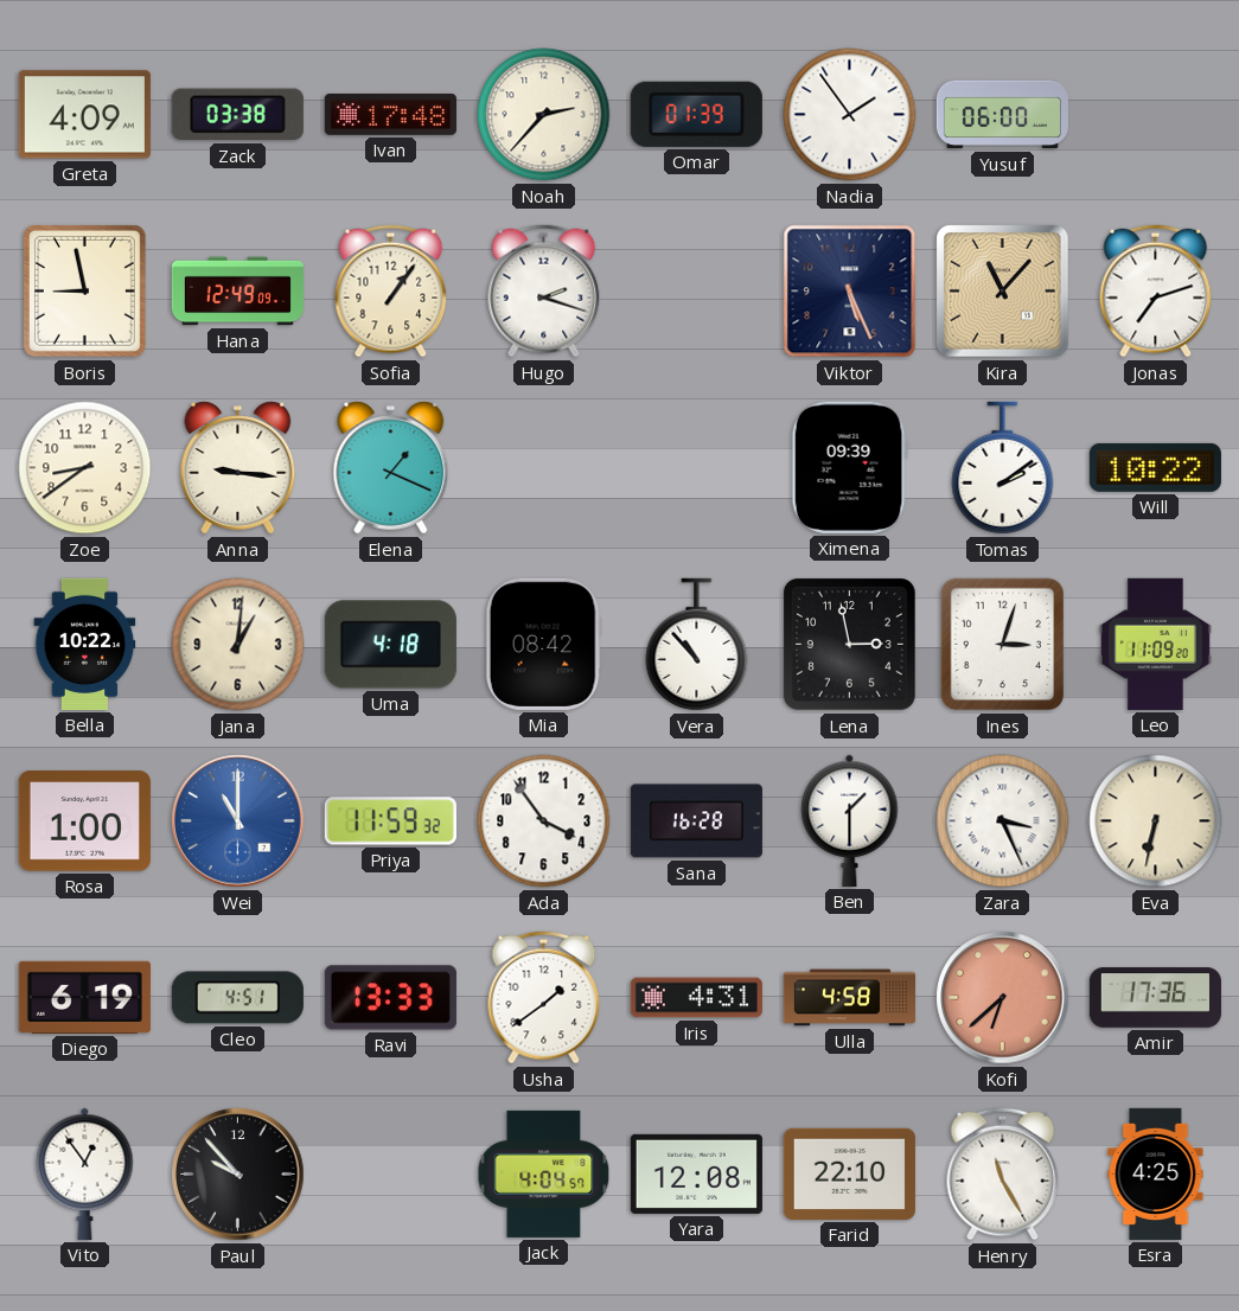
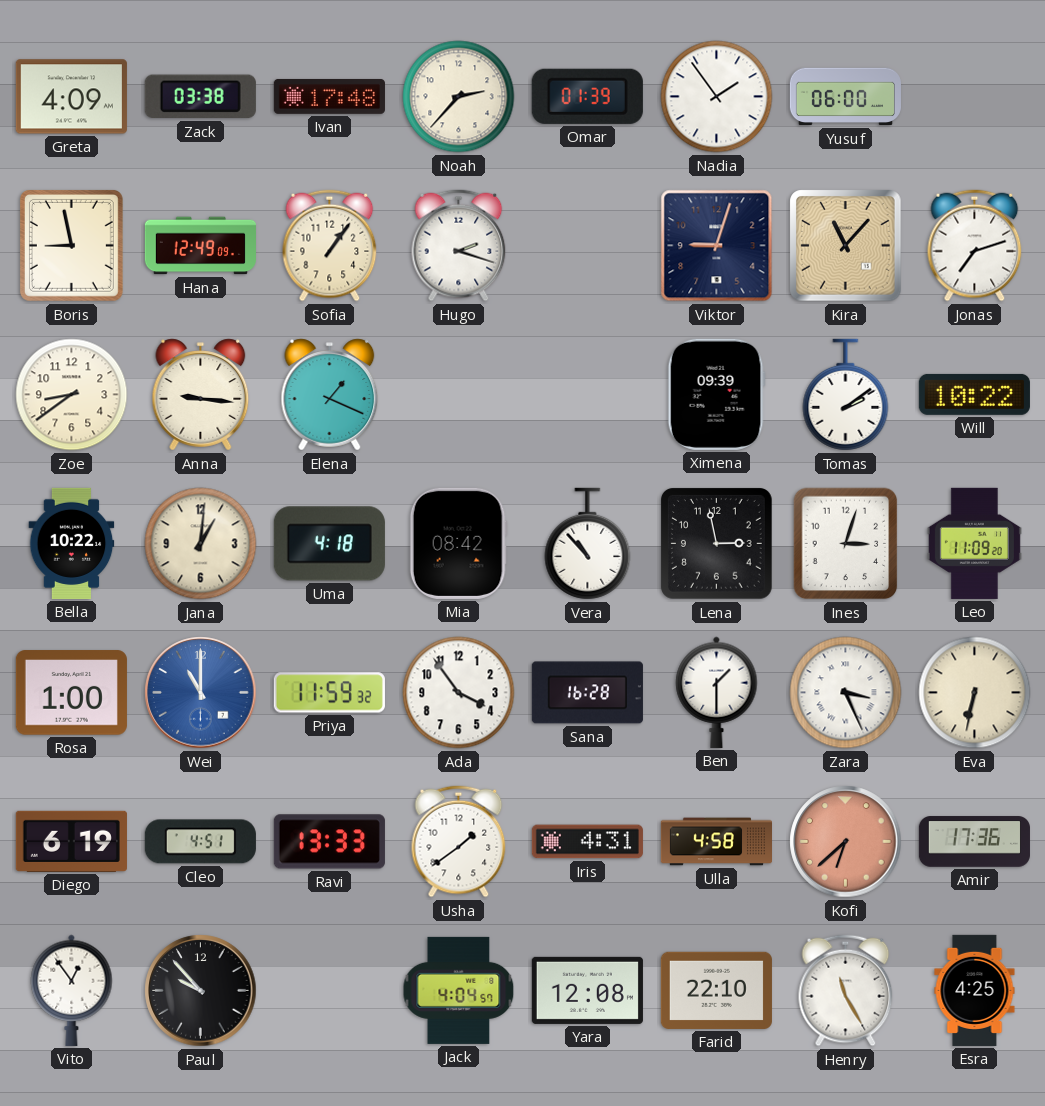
Viktor: 5:26 -> 9:03
